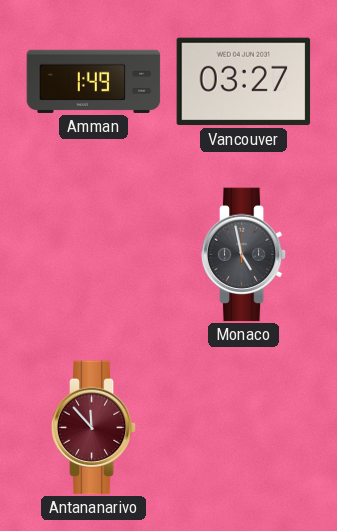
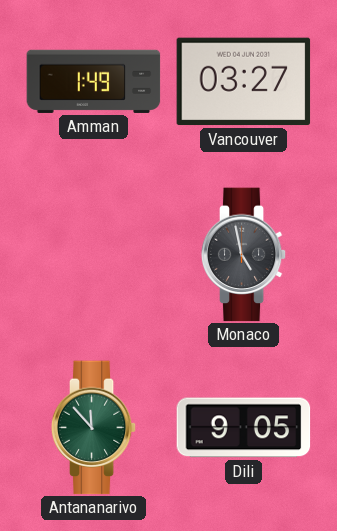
Antananarivo dial: burgundy -> green
Dili: none -> 9:05
